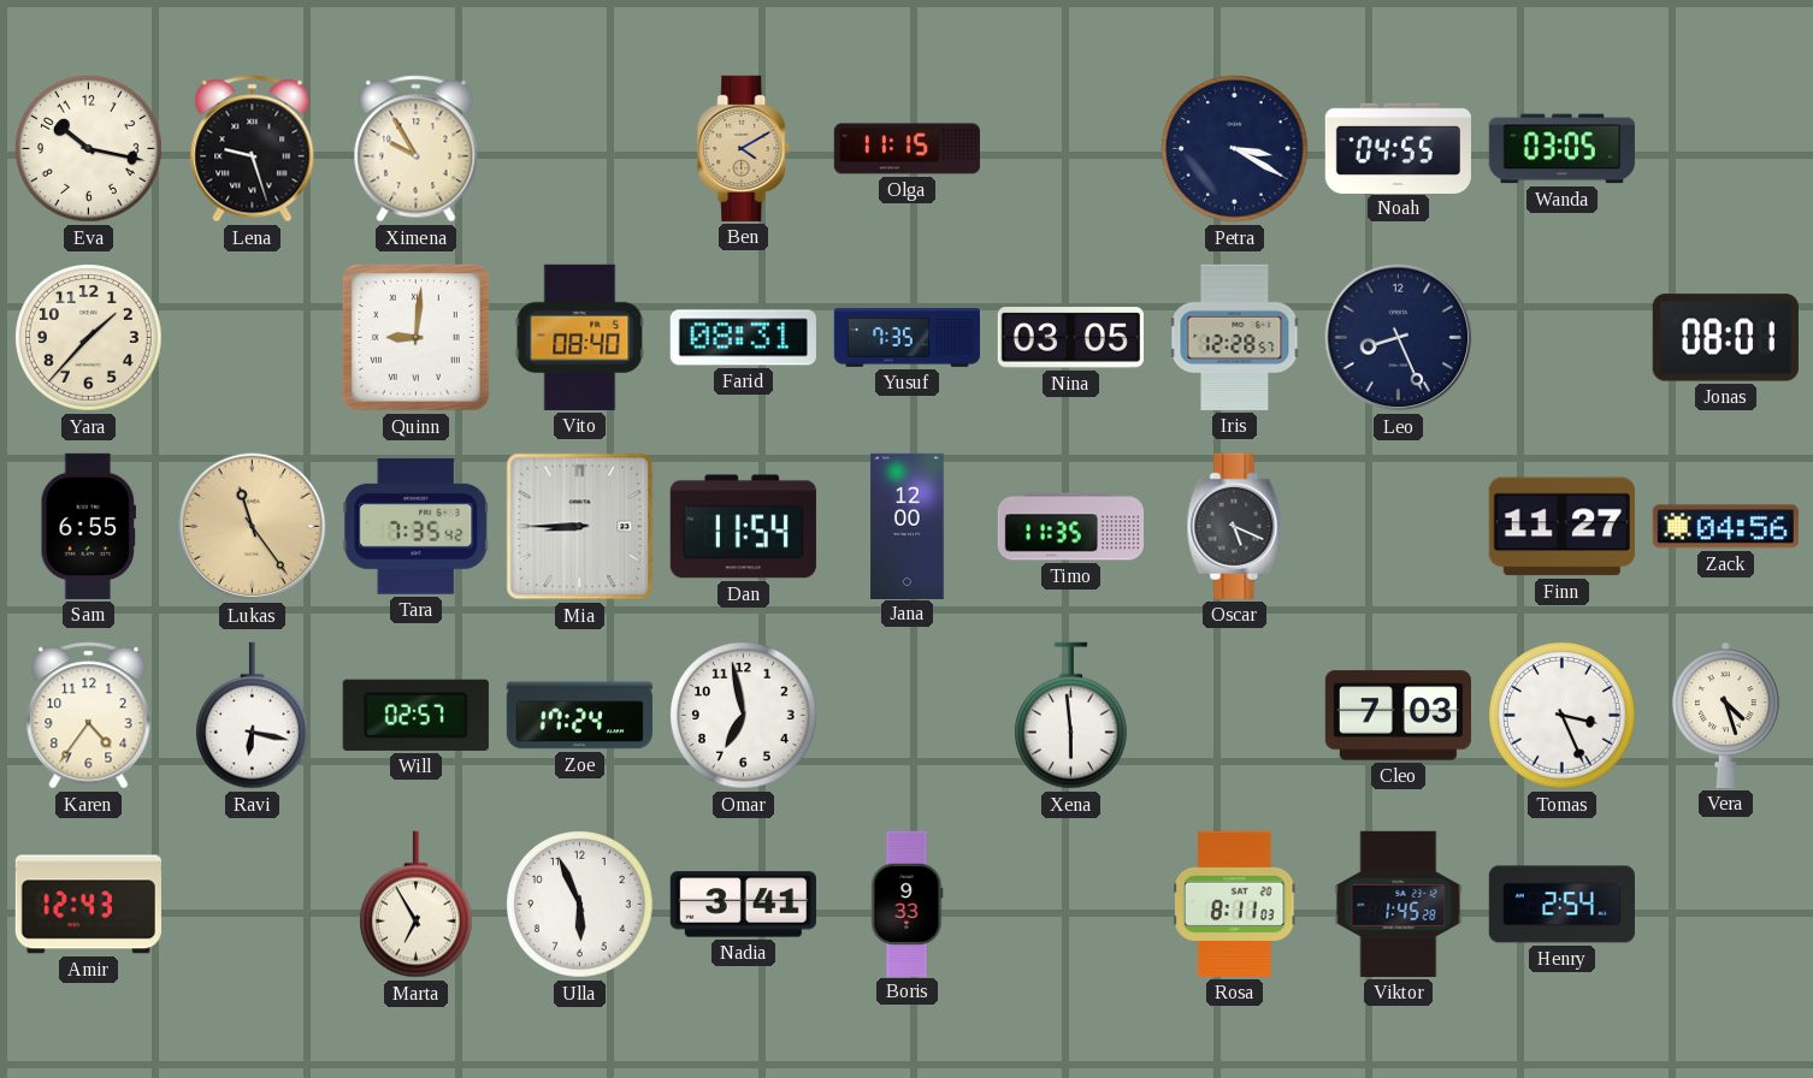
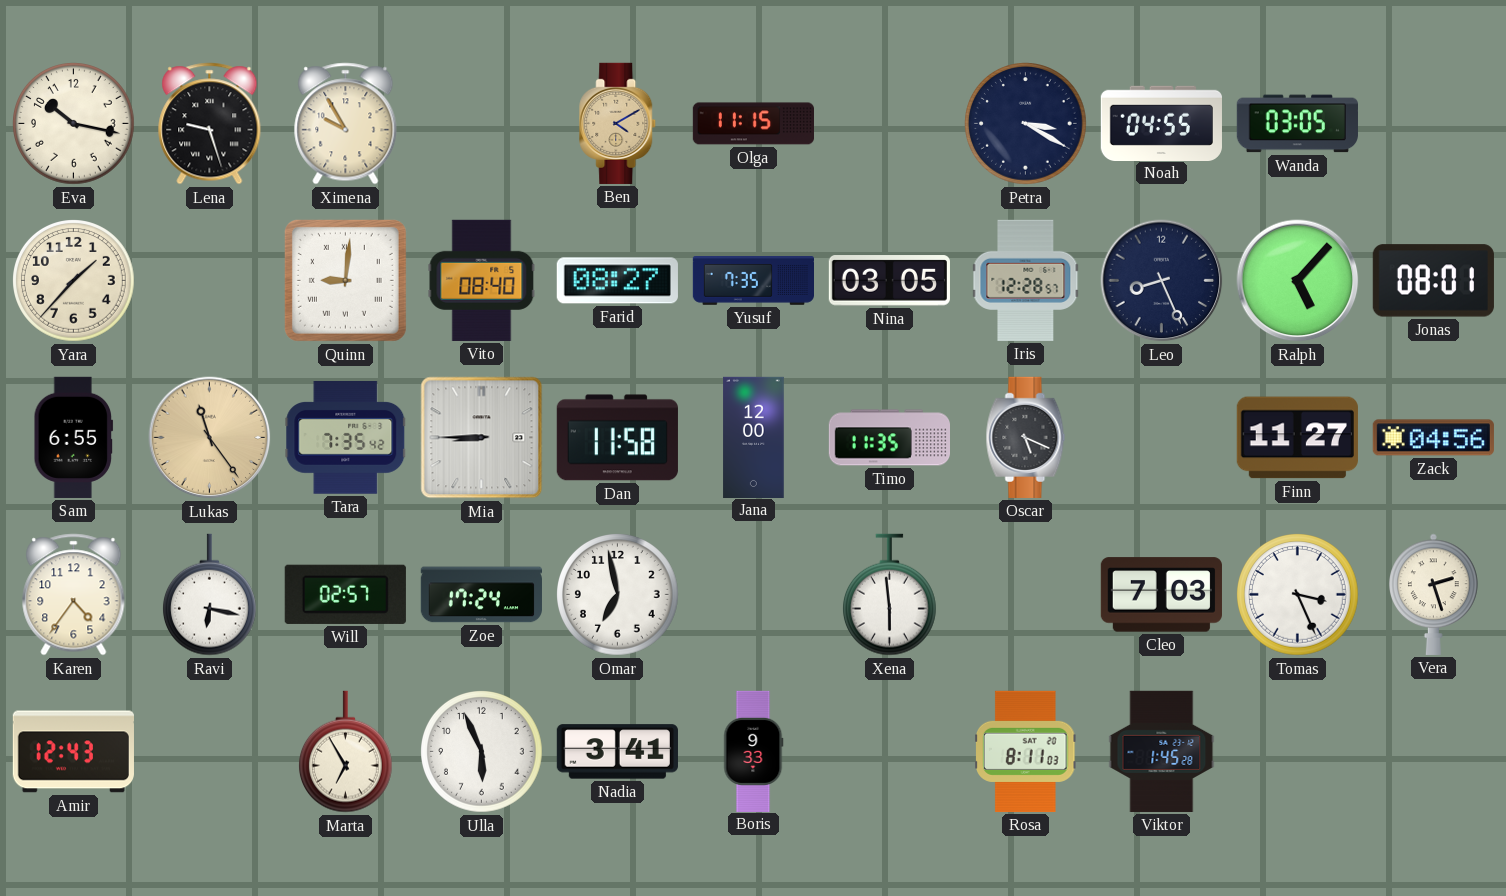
Farid: 08:31 -> 08:27
Ralph: none -> 5:07
Dan: 11:54 -> 11:58
Vera: 4:27 -> 2:27
Henry: 2:54 -> none
